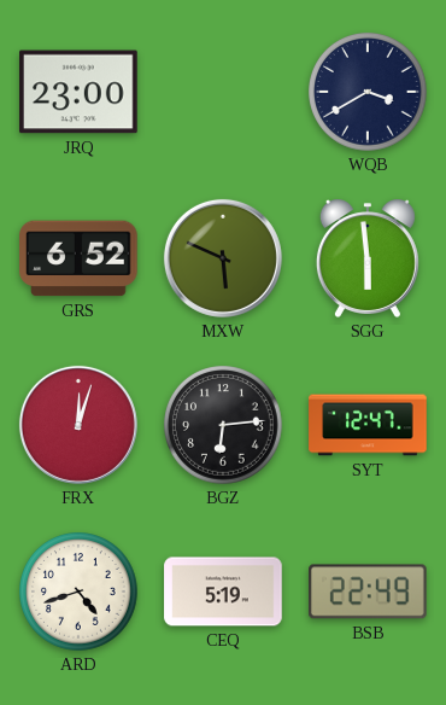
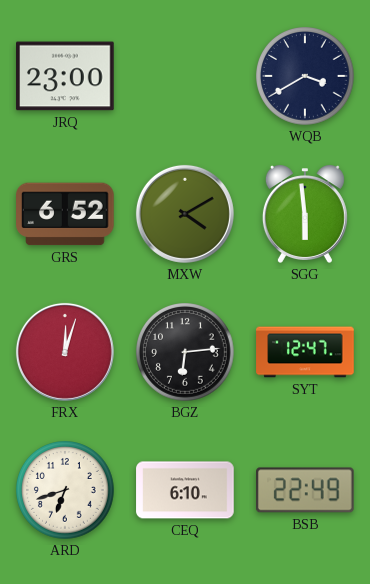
MXW: 5:49 -> 4:10
ARD: 4:42 -> 6:42
CEQ: 5:19 -> 6:10
